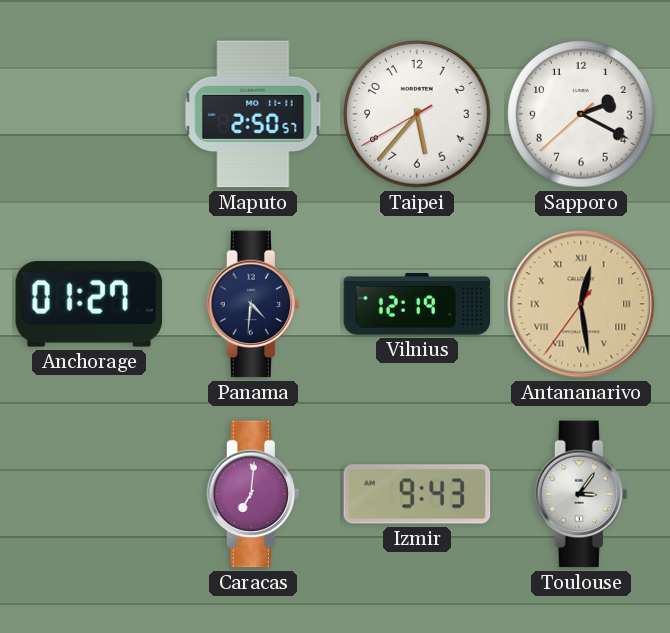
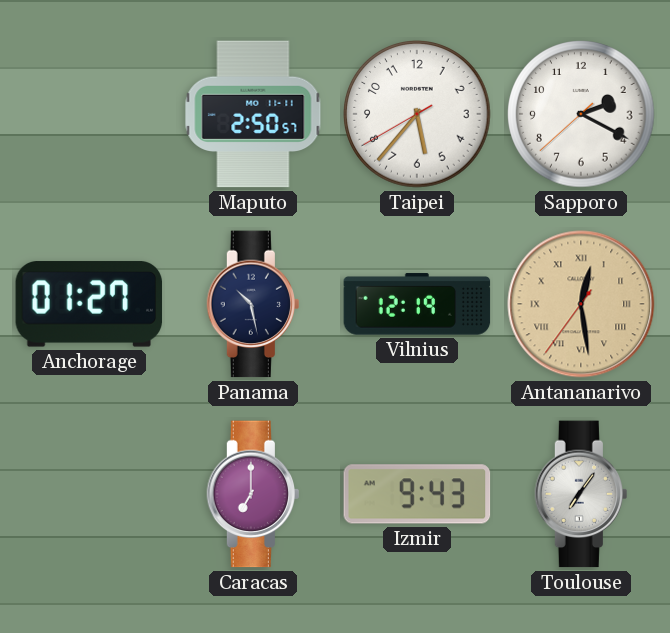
Panama: 4:31 -> 10:28
Caracas: 7:01 -> 7:00
Toulouse: 3:06 -> 7:06
